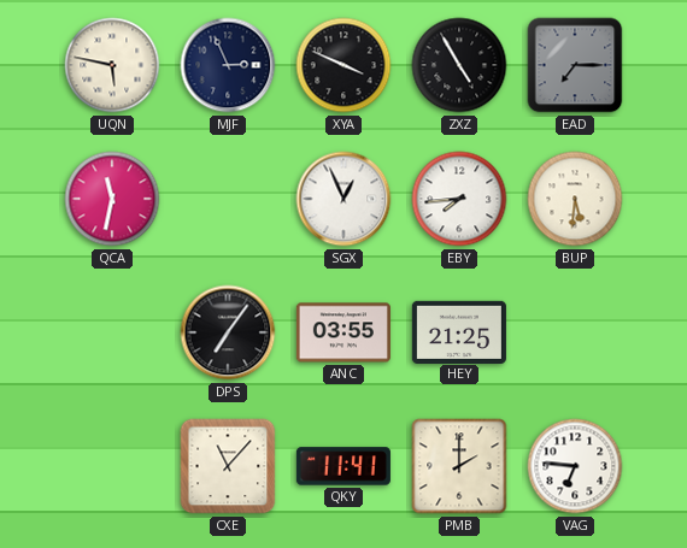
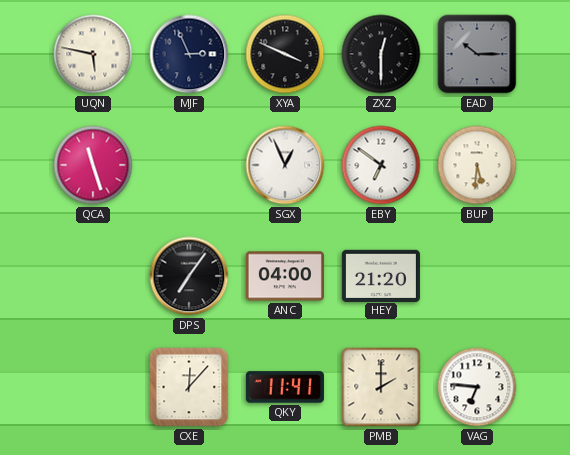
ZXZ: 4:55 -> 12:30
EAD: 7:15 -> 10:15
QCA: 11:32 -> 11:27
EBY: 7:44 -> 6:51
ANC: 03:55 -> 04:00
HEY: 21:25 -> 21:20
CXE: 11:07 -> 12:07
